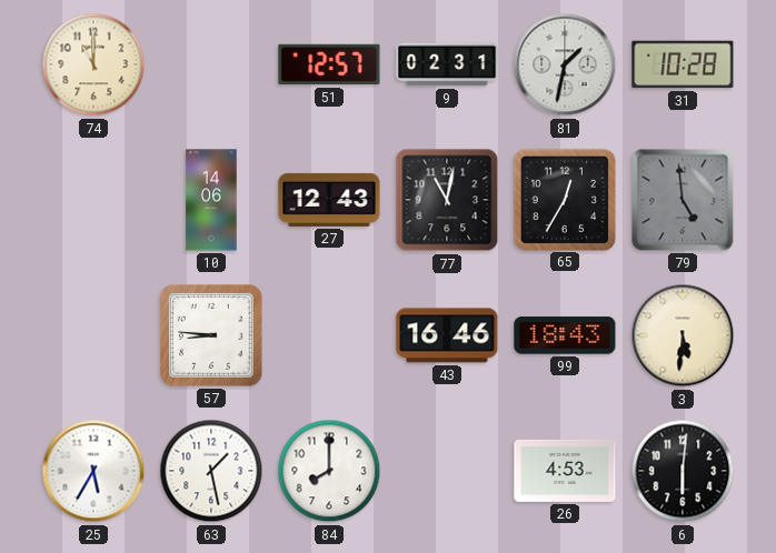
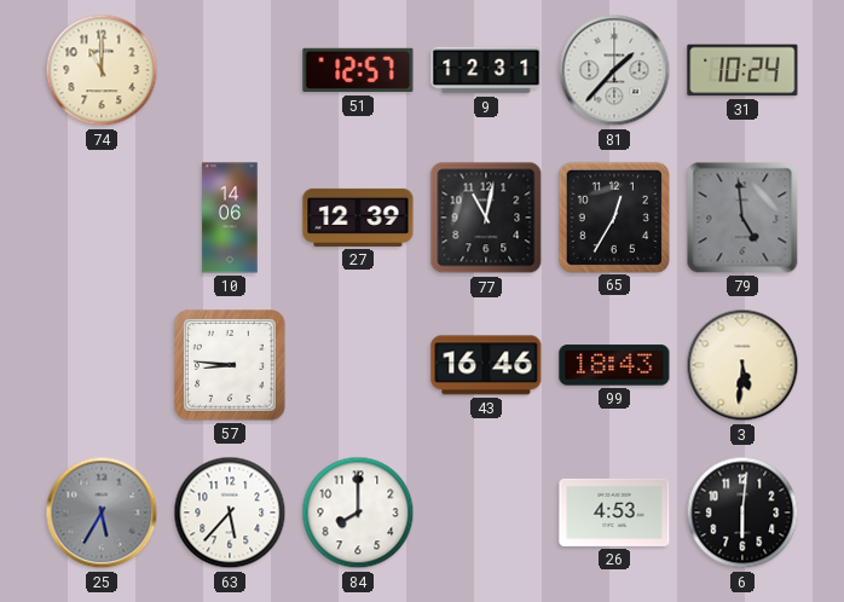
9: 02:31 -> 12:31
81: 1:32 -> 1:37
31: 10:28 -> 10:24
27: 12:43 -> 12:39
25 dial: white -> grey
63: 1:28 -> 5:37
